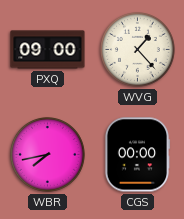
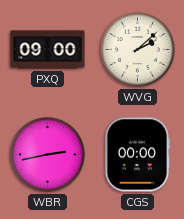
WVG: 1:23 -> 2:08
WBR: 7:43 -> 2:43
